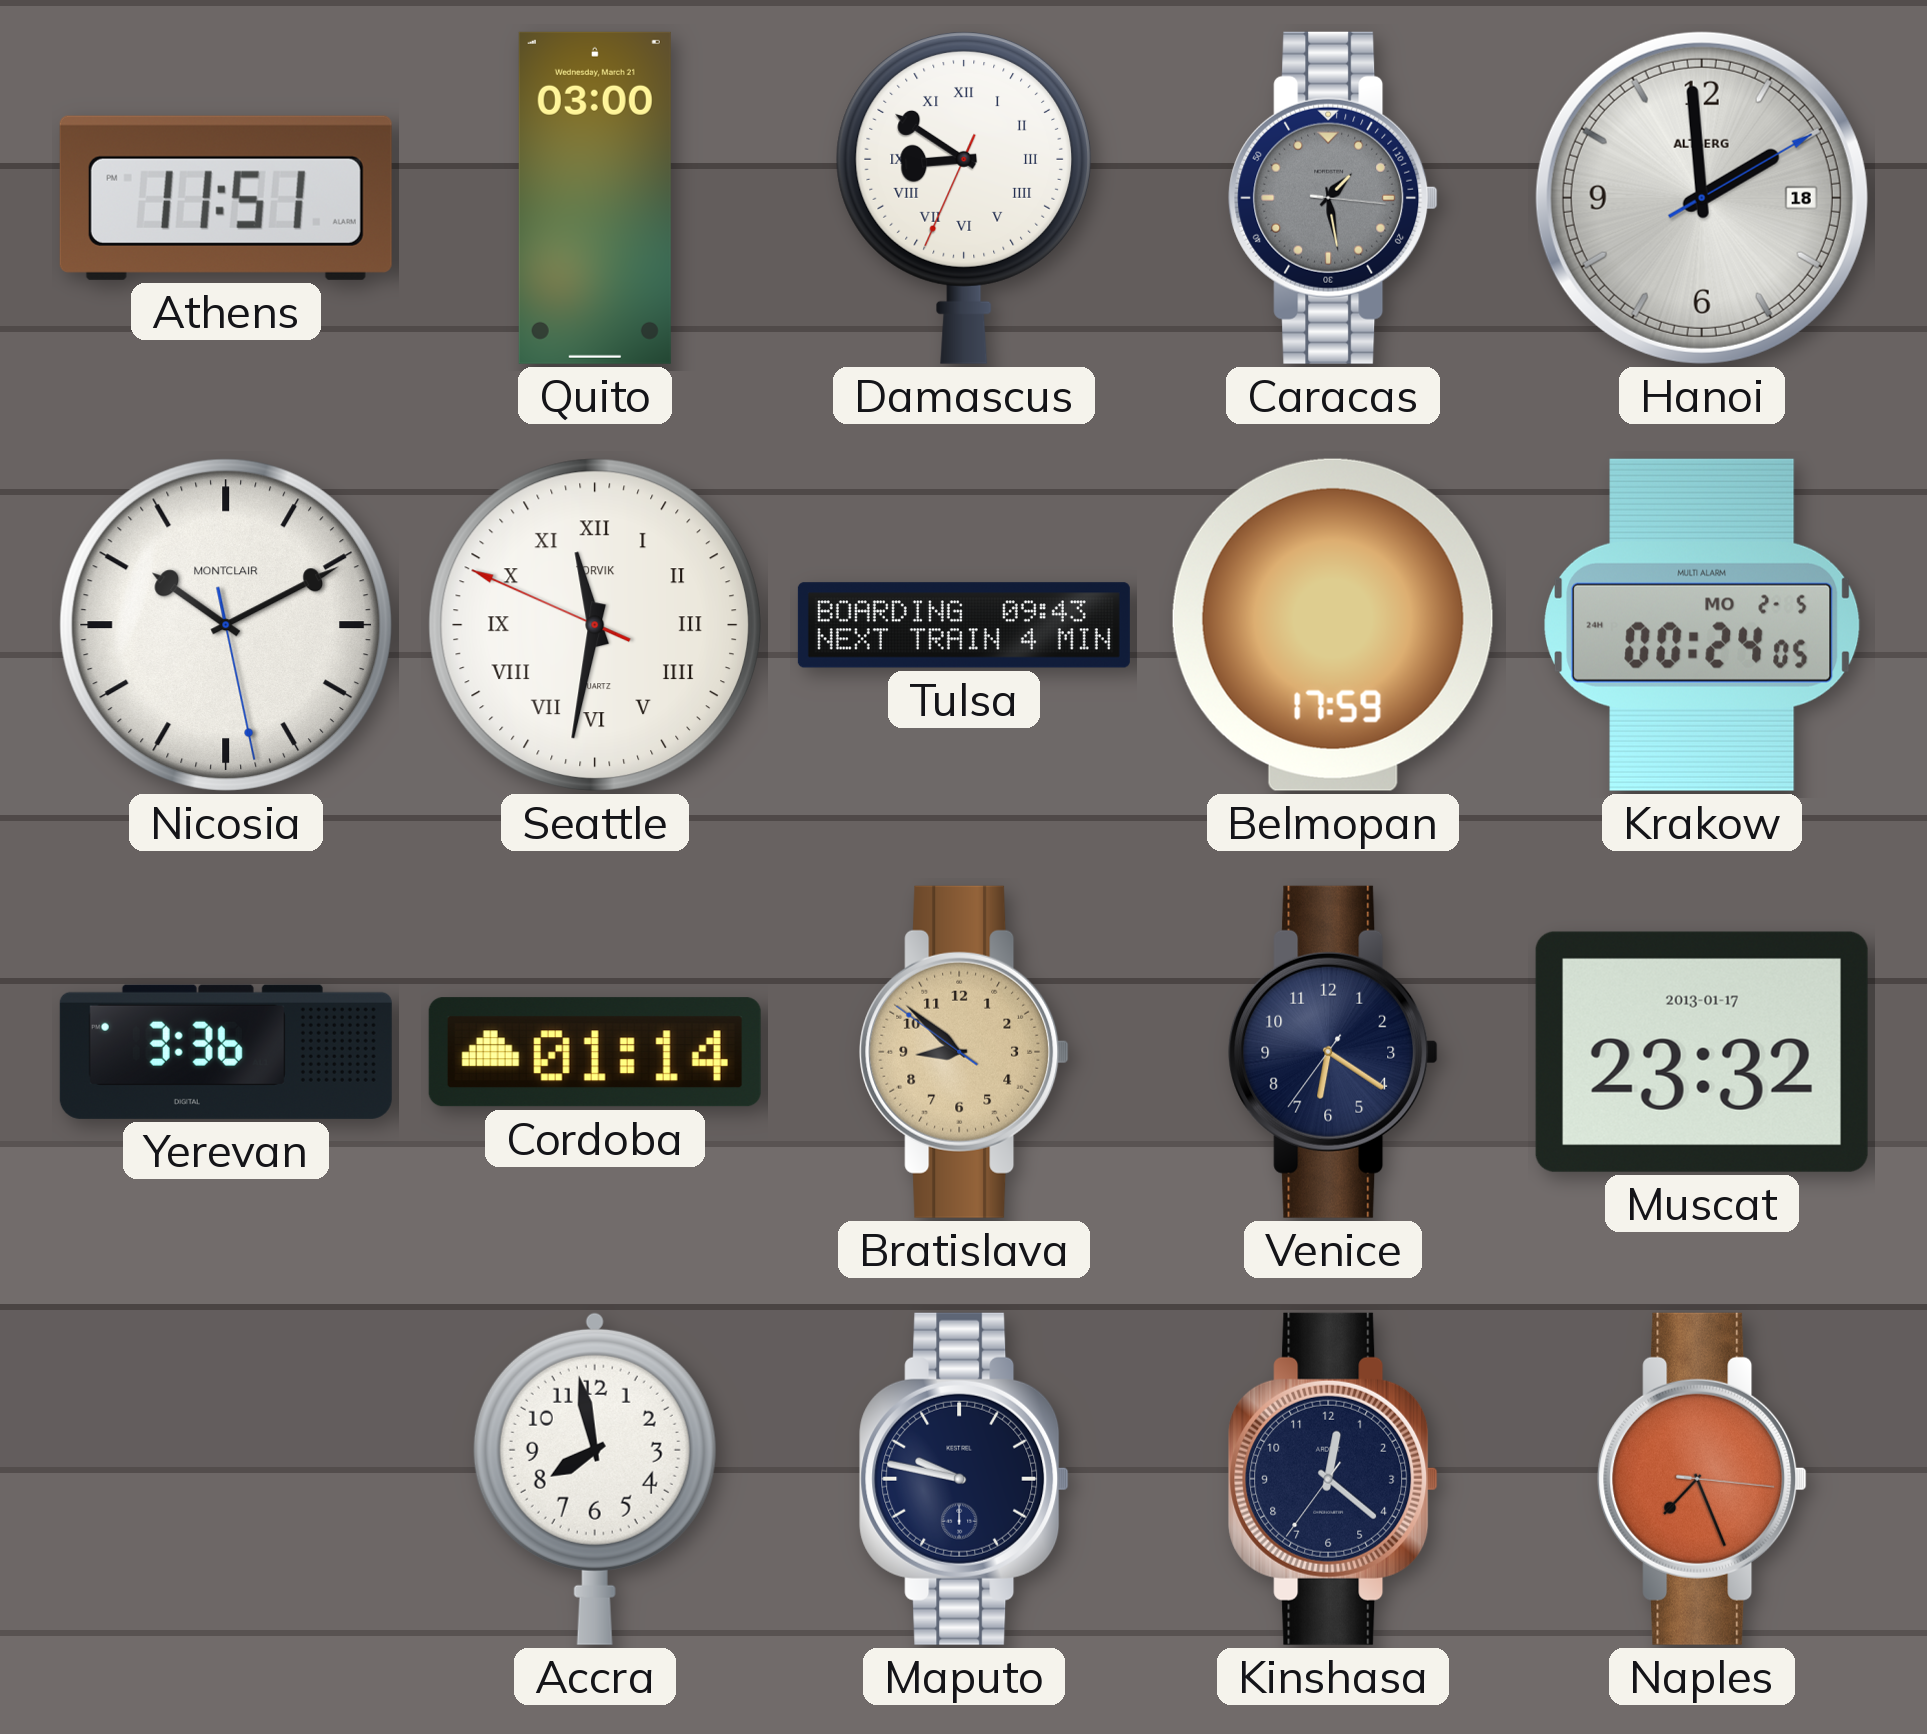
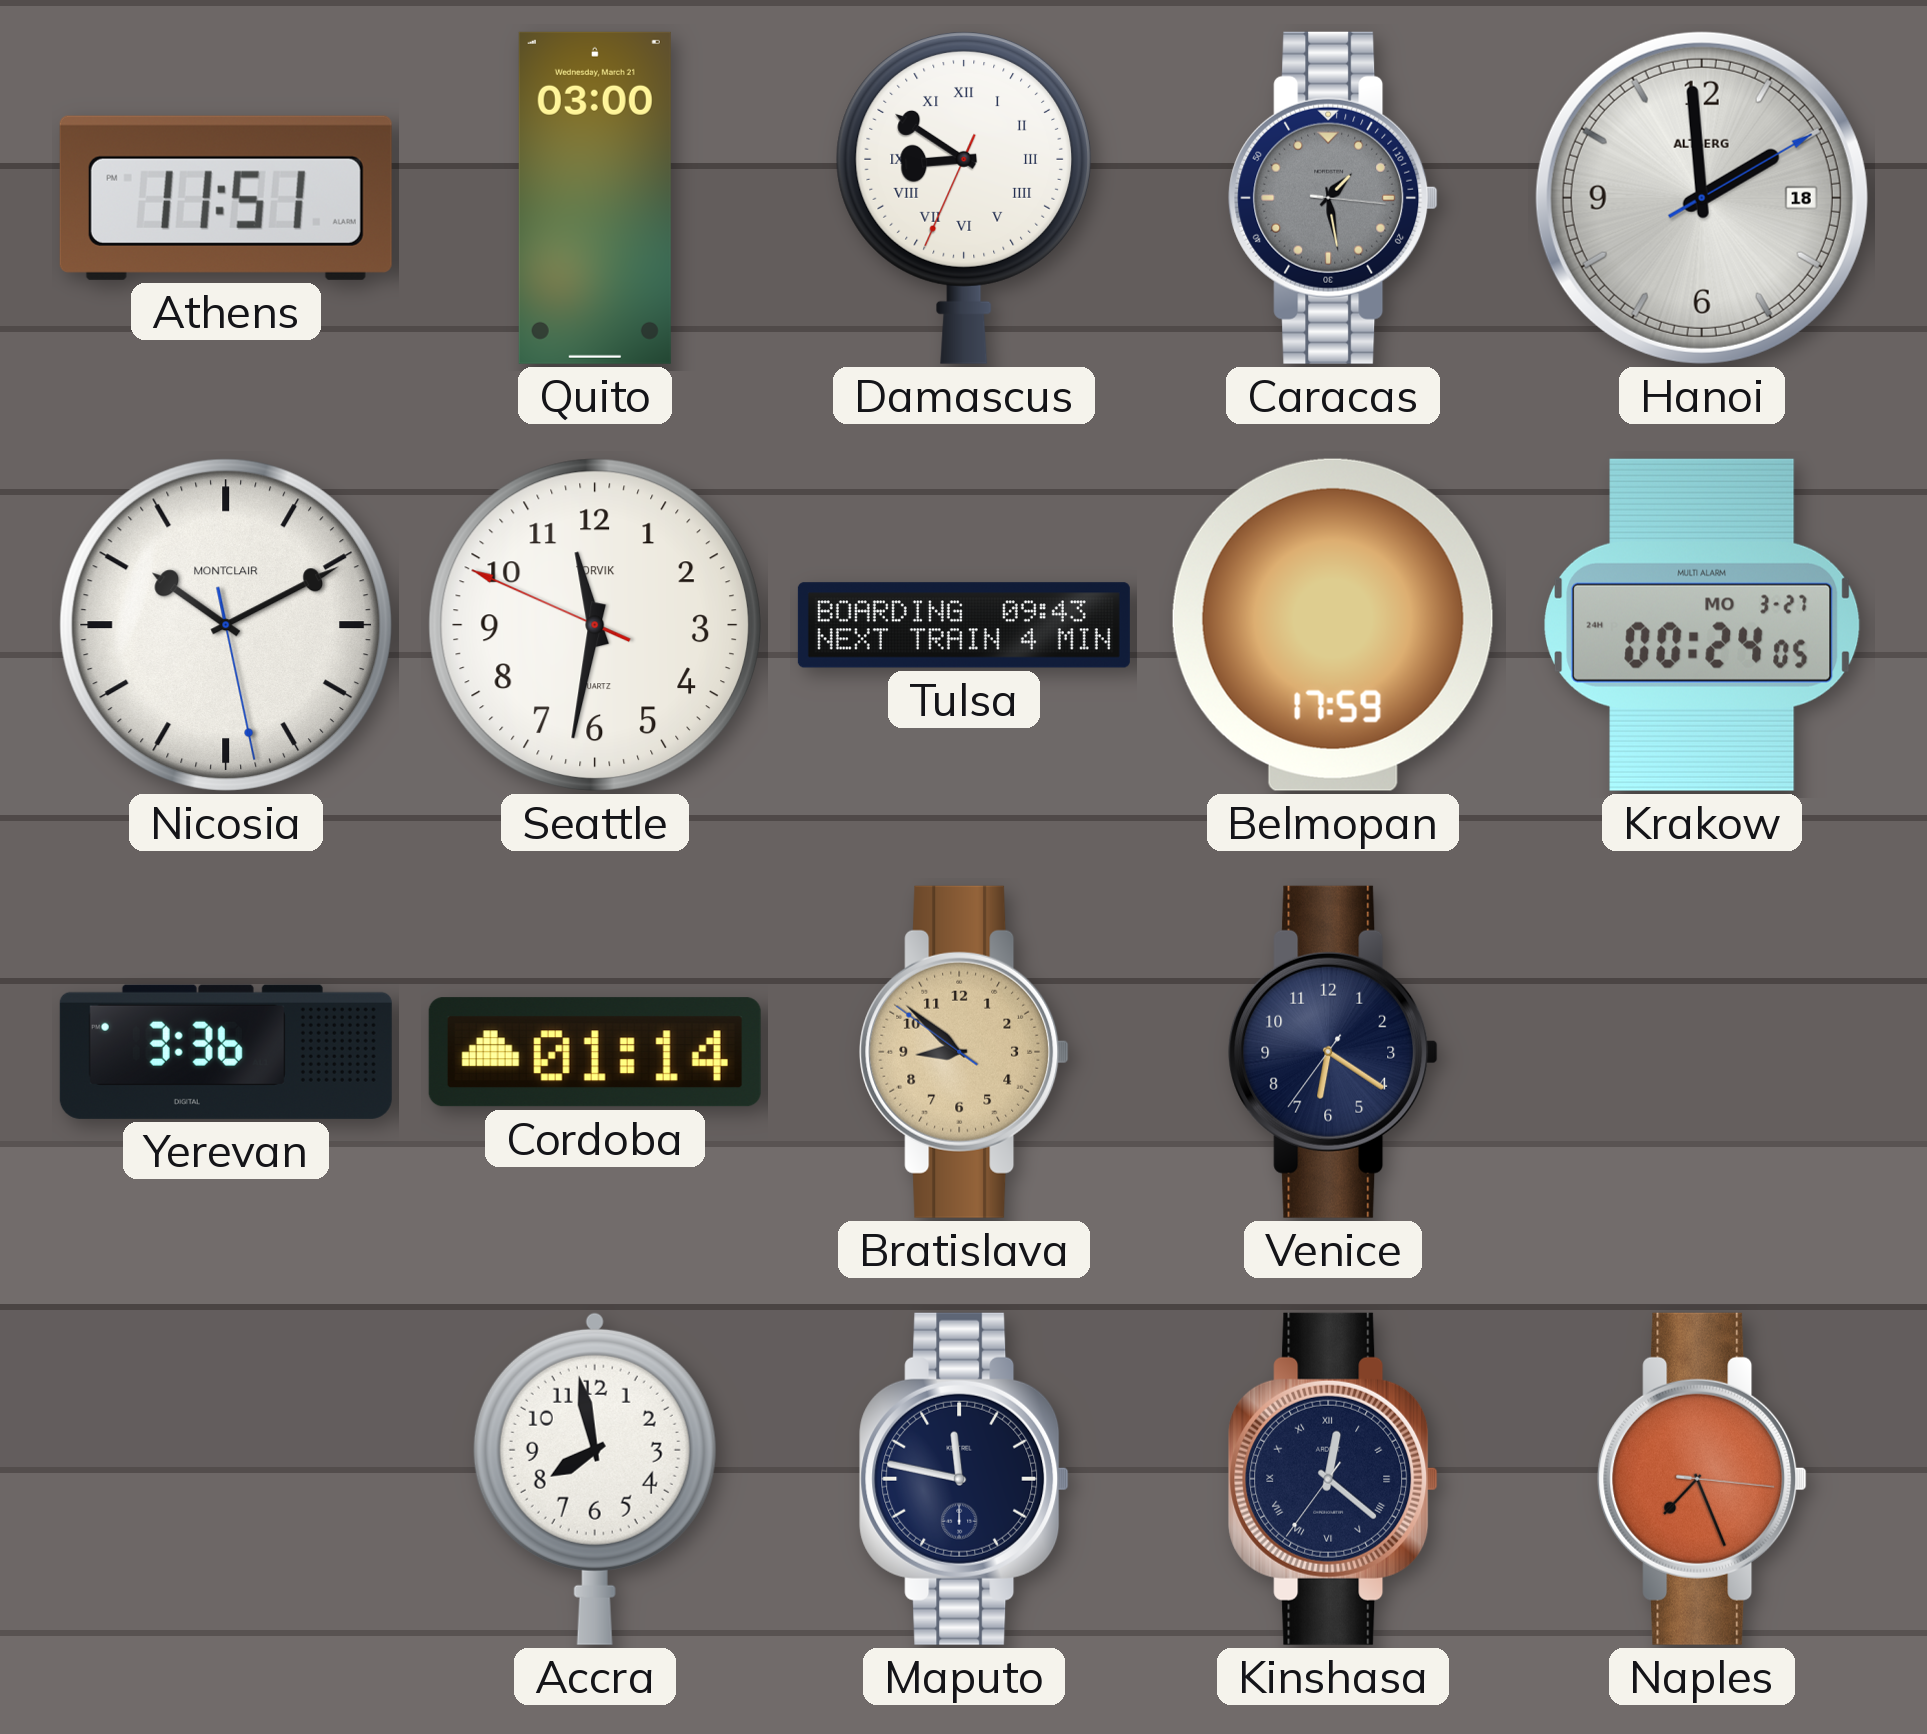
Seattle numerals: Roman -> Arabic
Krakow date: MO 2-5 -> MO 3-27
Muscat: 23:32 -> none
Maputo: 9:47 -> 11:47
Kinshasa numerals: Arabic -> Roman
